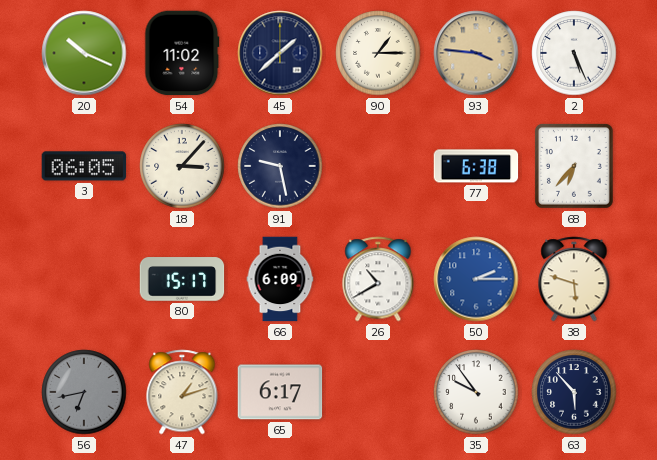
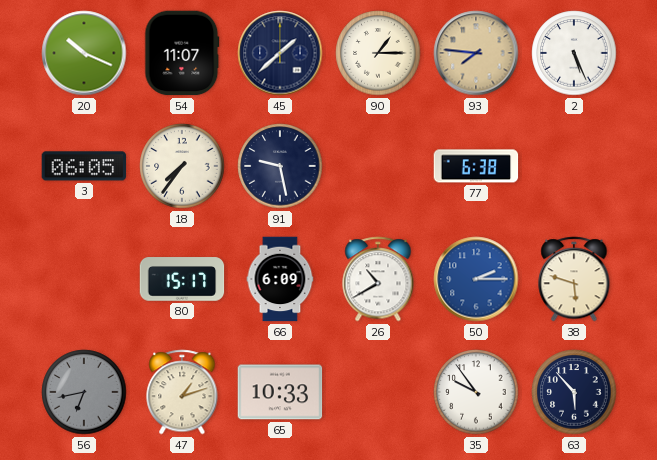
54: 11:02 -> 11:07
93: 3:46 -> 7:46
18: 3:07 -> 7:36
68: 6:37 -> none
65: 6:17 -> 10:33
